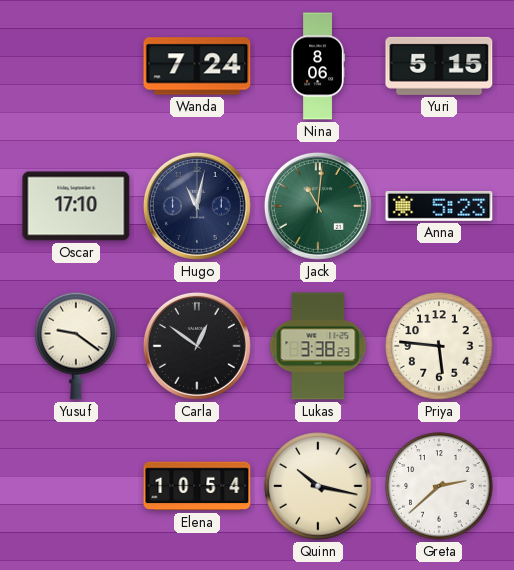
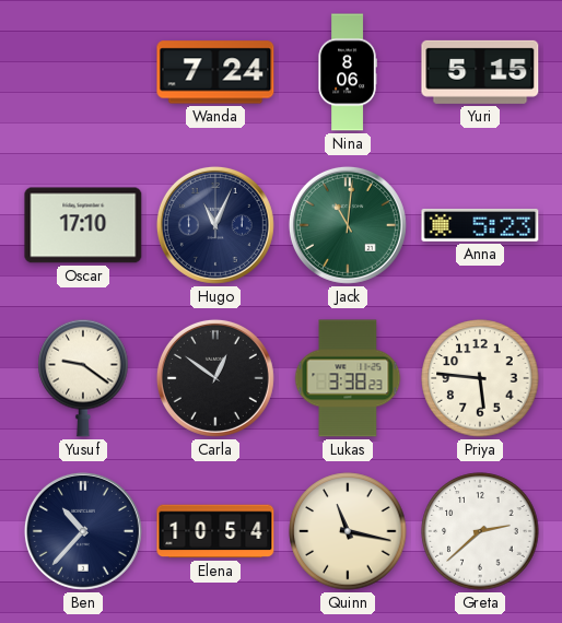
Hugo: 11:02 -> 11:04
Ben: none -> 10:37
Quinn: 10:17 -> 11:17
